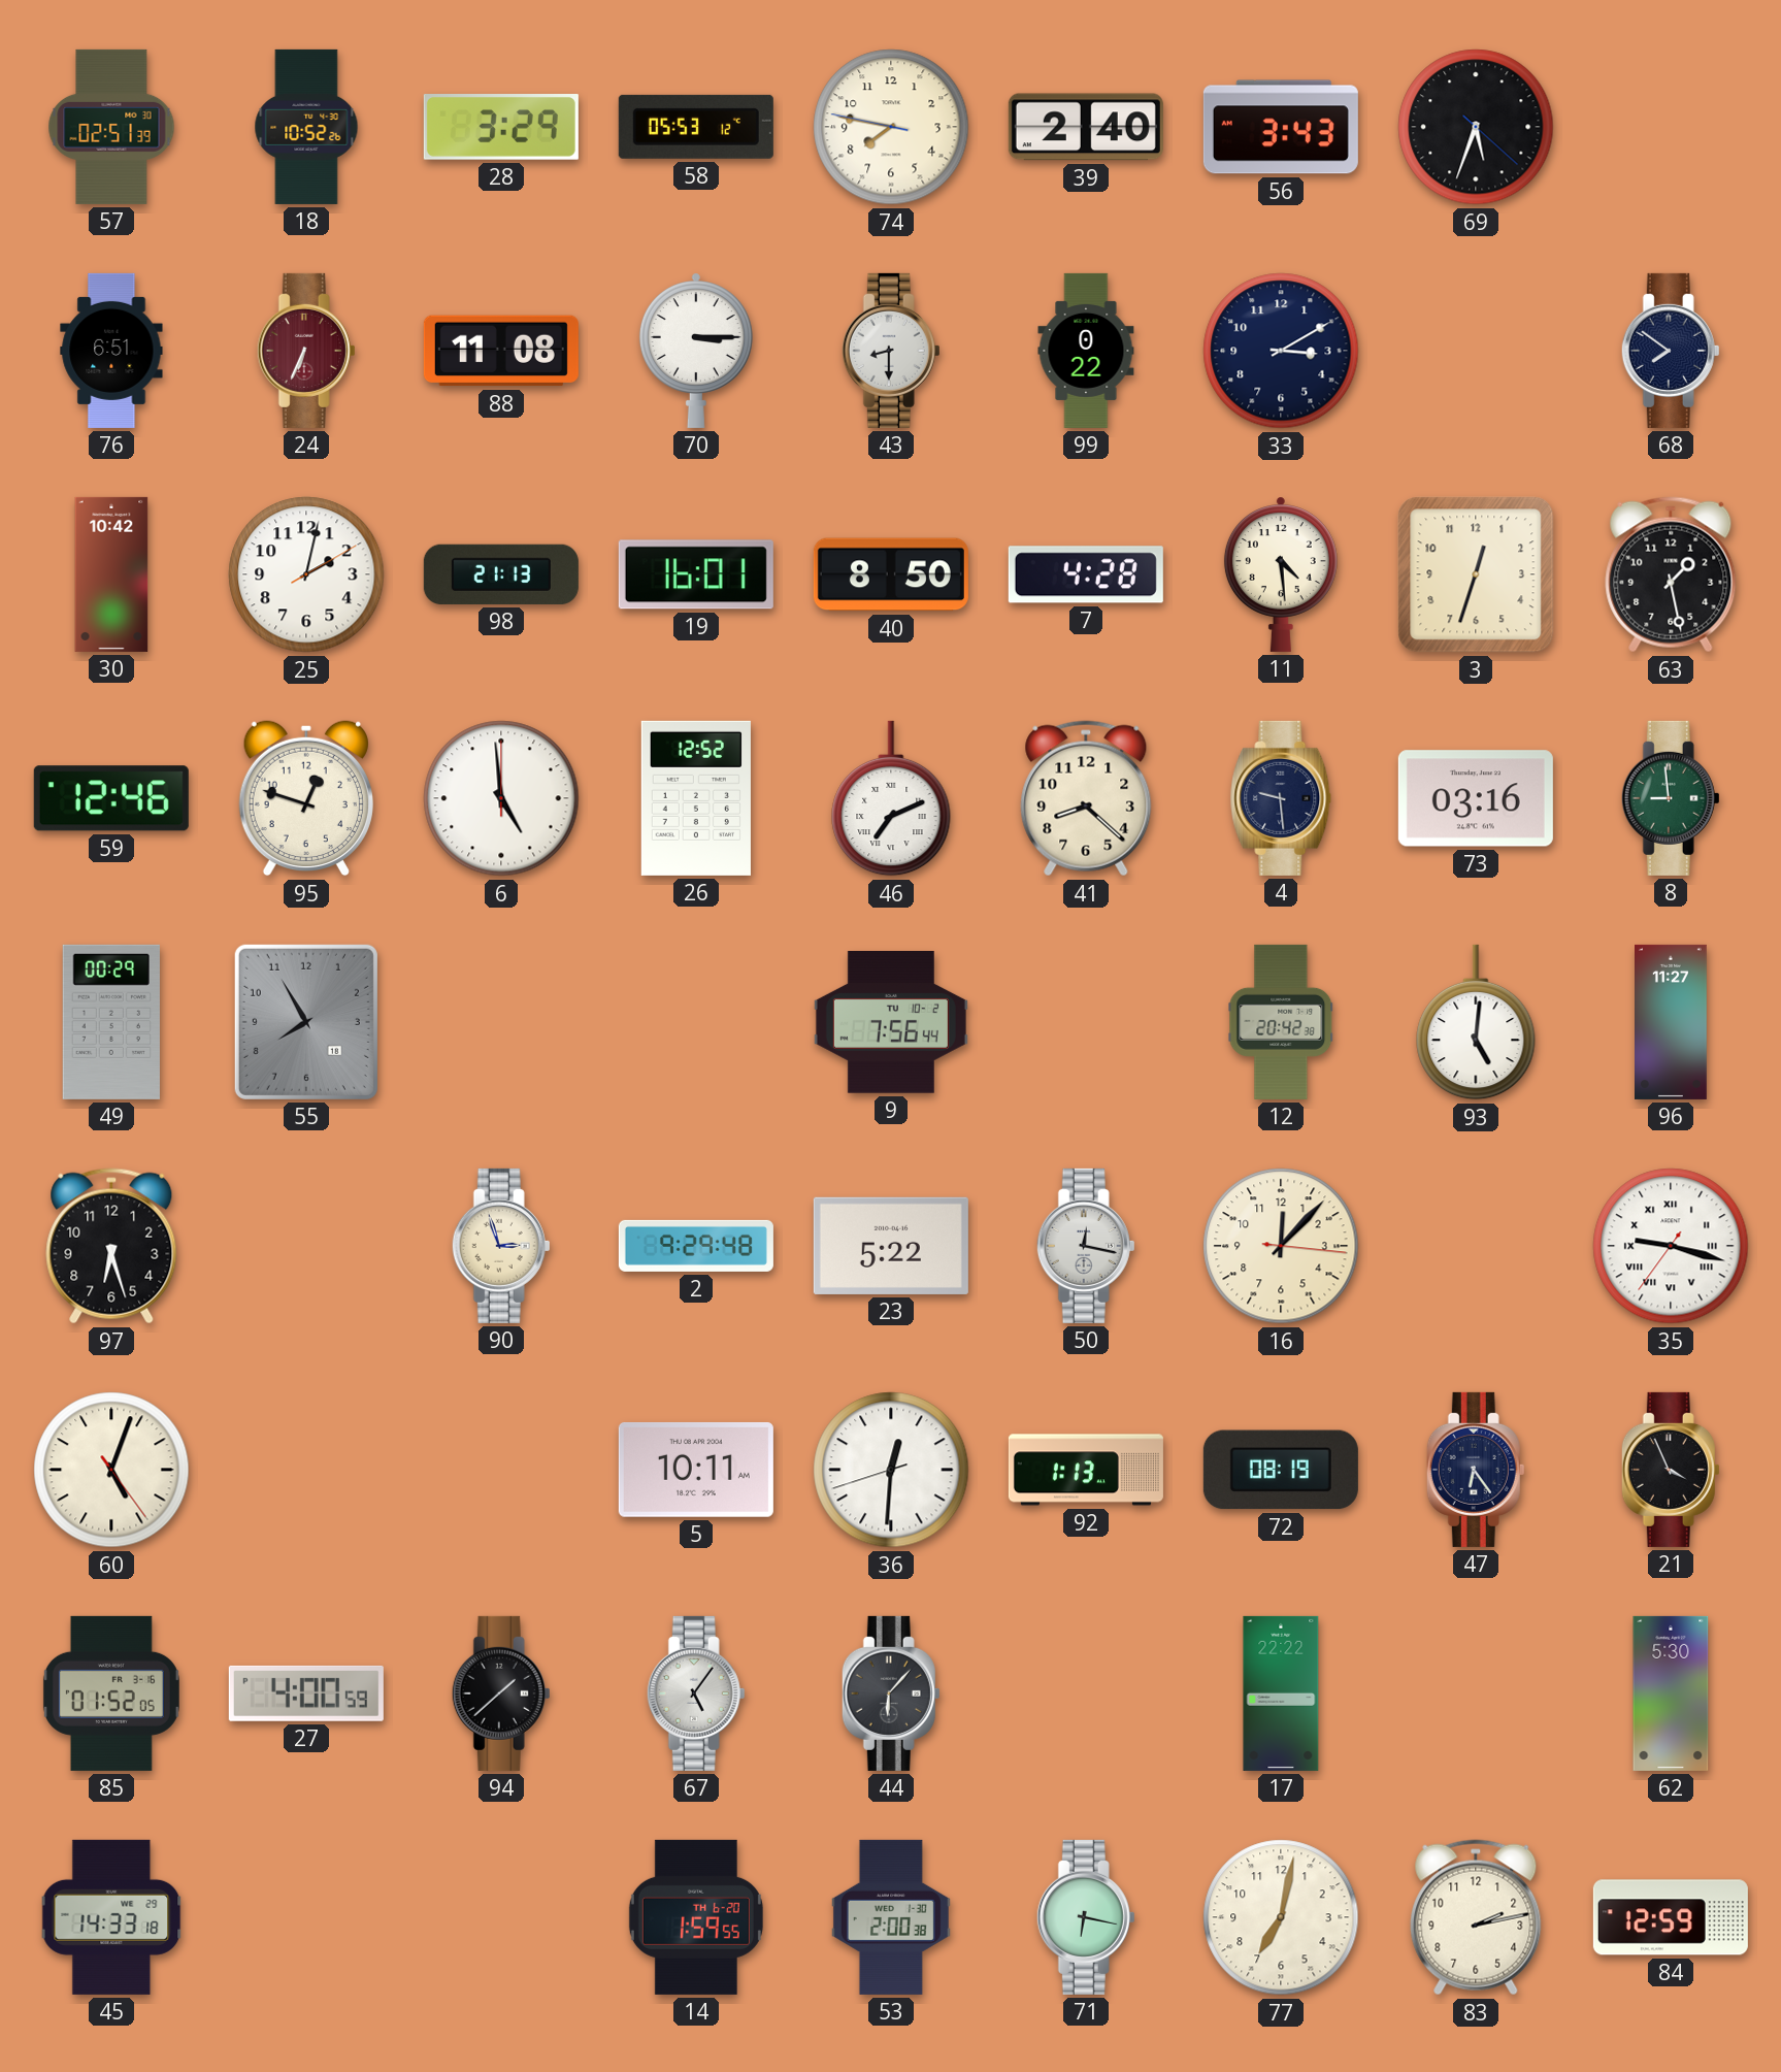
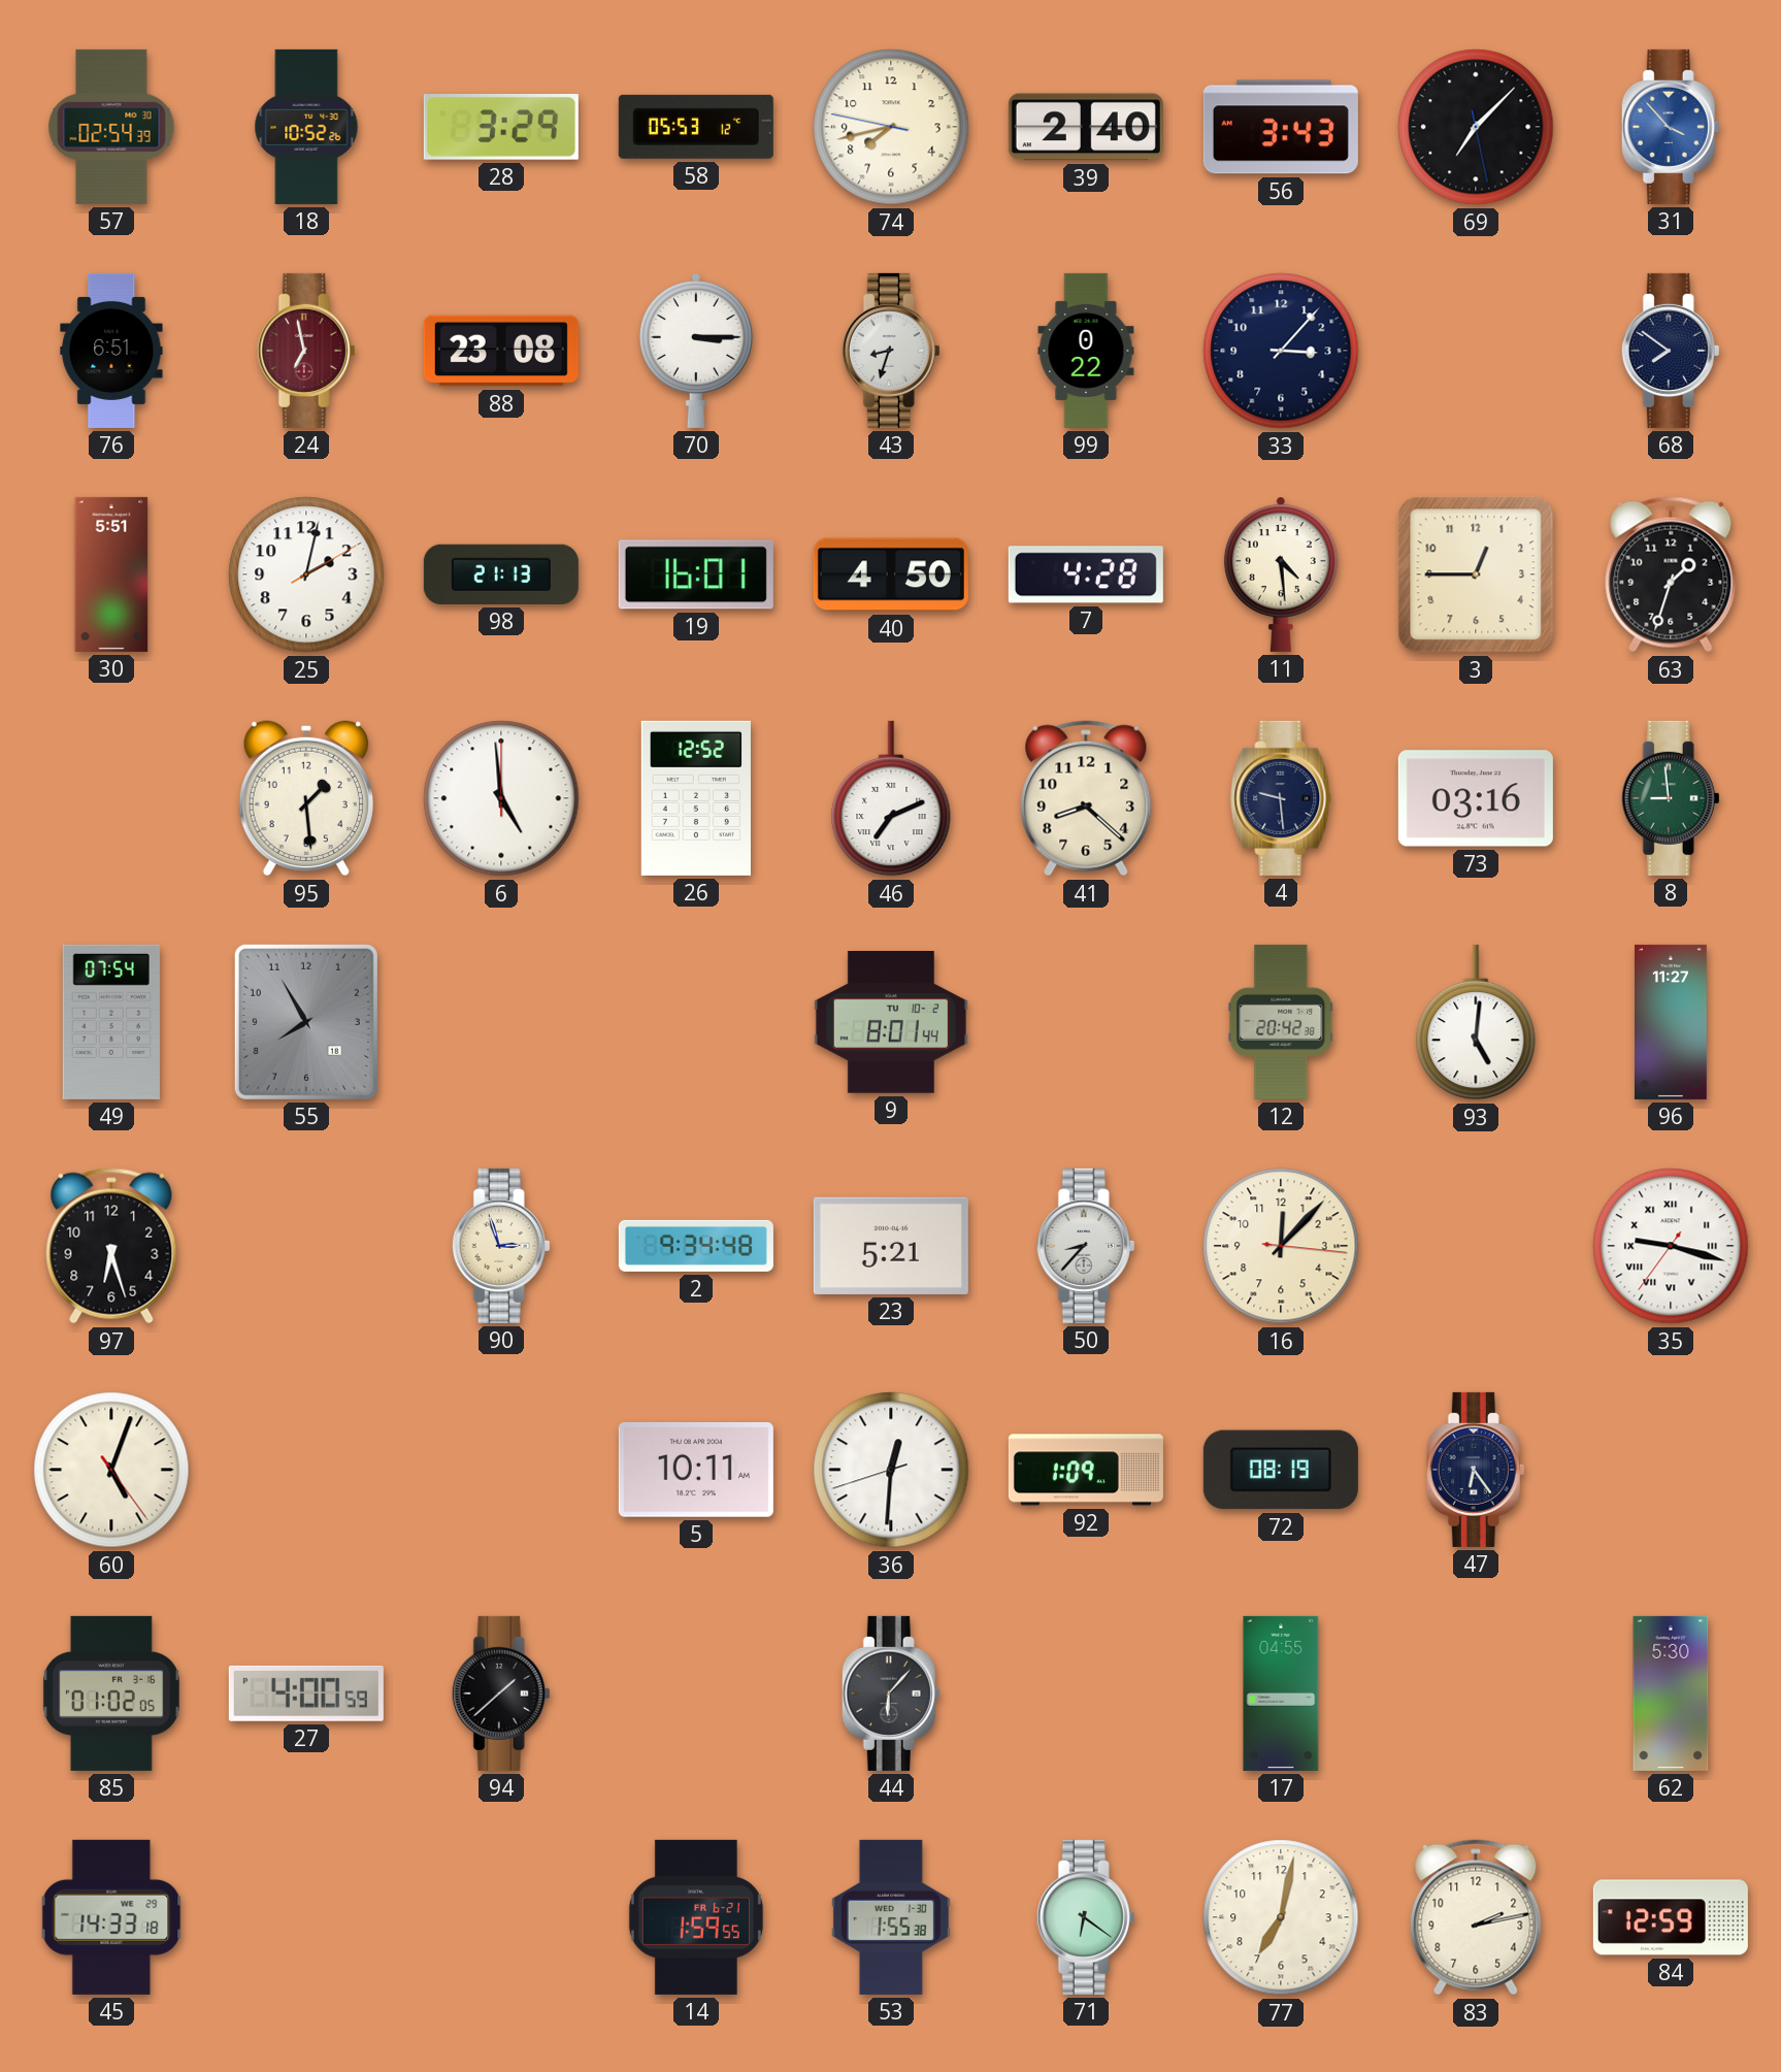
57: 02:51 -> 02:54
74: 7:46 -> 7:42
69: 5:33 -> 7:07
31: none -> 3:53
24: 6:34 -> 6:58
88: 11:08 -> 23:08
43: 8:30 -> 8:33
33: 3:10 -> 3:07
30: 10:42 -> 5:51
40: 8:50 -> 4:50
3: 12:33 -> 12:45
63: 1:28 -> 1:33
59: 12:46 -> none
95: 12:48 -> 1:29
49: 00:29 -> 07:54
9: 7:56 -> 8:01
2: 9:29 -> 9:34
23: 5:22 -> 5:21
50: 12:17 -> 8:37
92: 1:13 -> 1:09
21: 3:56 -> none
85: 01:52 -> 01:02
67: 5:06 -> none
17: 22:22 -> 04:55
14 date: TH 6-20 -> FR 6-21
53: 2:00 -> 1:55
71: 6:17 -> 6:21
